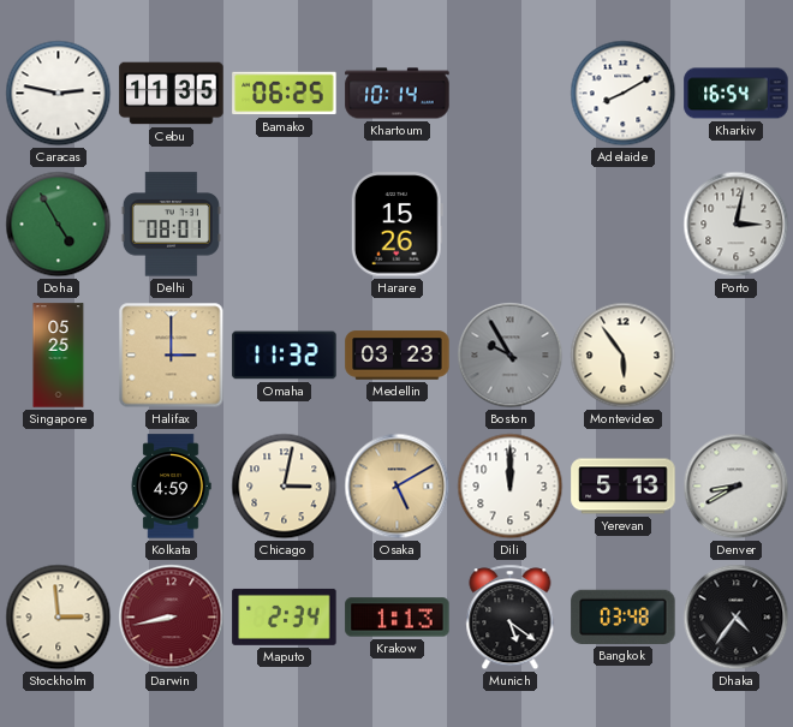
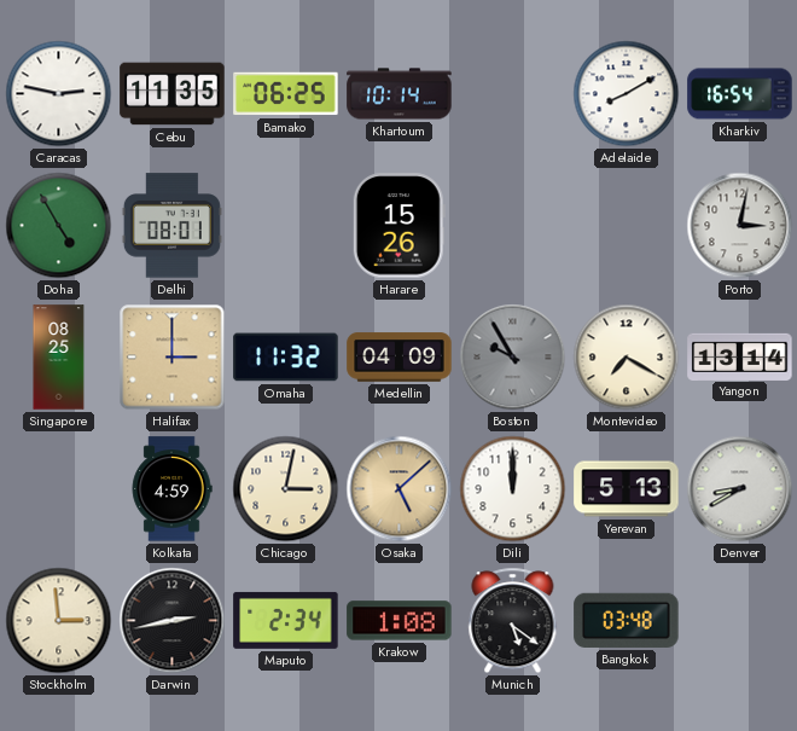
Singapore: 05:25 -> 08:25
Medellin: 03:23 -> 04:09
Montevideo: 5:54 -> 7:20
Yangon: none -> 13:14
Osaka: 5:10 -> 5:08
Darwin: 8:43 -> 2:43
Darwin dial: burgundy -> black
Krakow: 1:13 -> 1:08
Dhaka: 4:36 -> none
